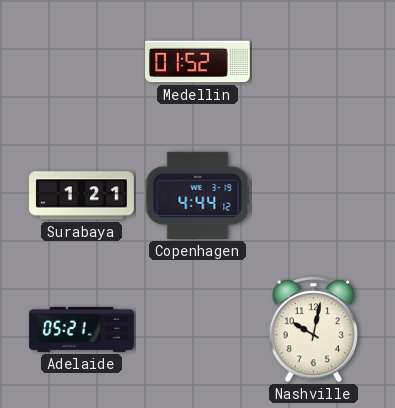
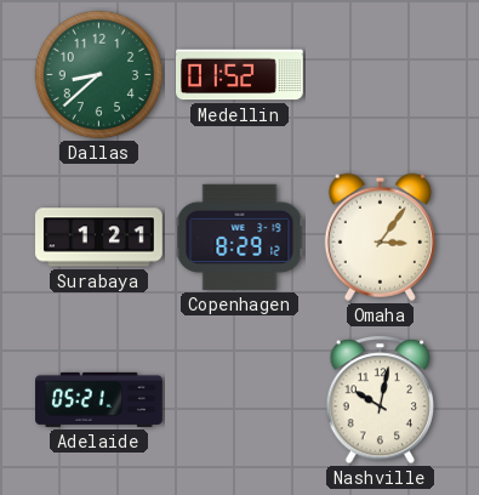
Dallas: none -> 8:38
Copenhagen: 4:44 -> 8:29
Omaha: none -> 3:06
